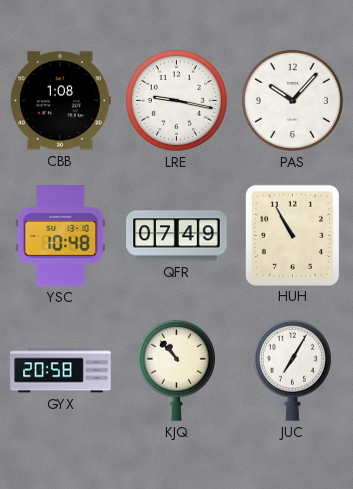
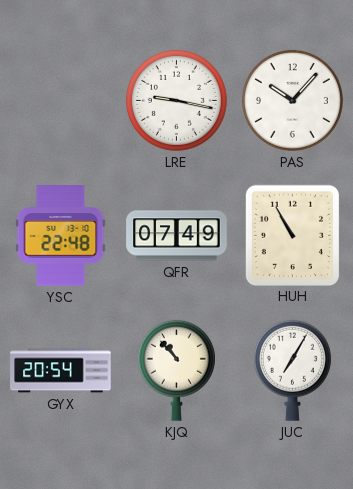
CBB: 1:08 -> none
YSC: 10:48 -> 22:48
GYX: 20:58 -> 20:54
